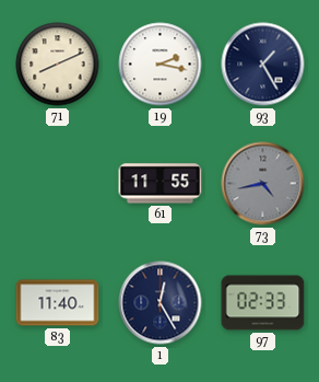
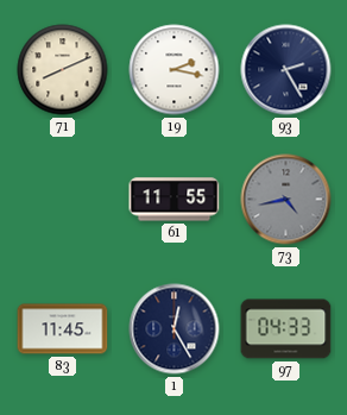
93: 1:25 -> 2:25
83: 11:40 -> 11:45
97: 02:33 -> 04:33
